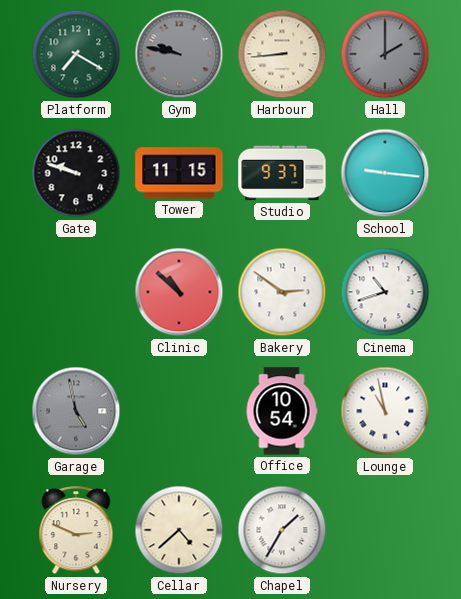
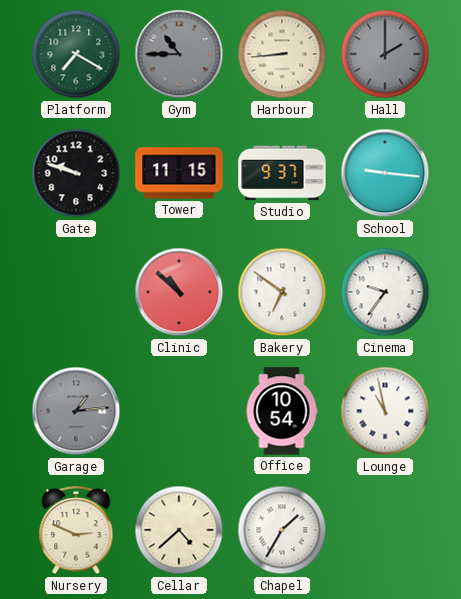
Gym: 9:47 -> 10:45
Bakery: 2:51 -> 6:51
Cinema: 10:42 -> 9:36
Garage: 4:58 -> 1:14
